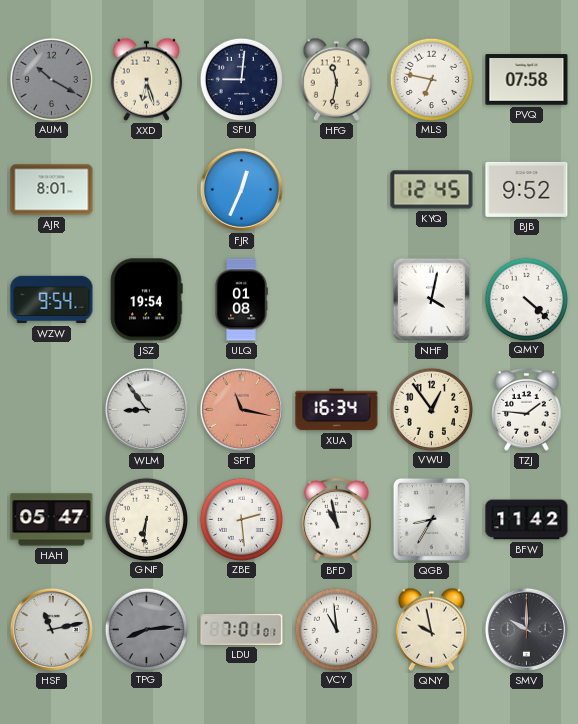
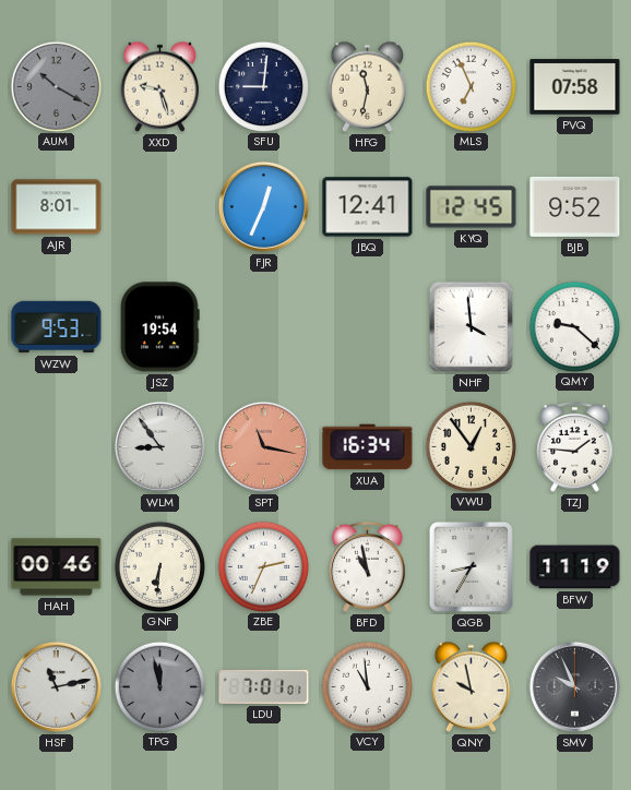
XXD: 6:27 -> 9:27
MLS: 6:47 -> 6:56
JBQ: none -> 12:41
WZW: 9:54 -> 9:53
ULQ: 01:08 -> none
NHF: 4:02 -> 3:59
QMY: 4:22 -> 9:22
HAH: 05:47 -> 00:46
ZBE: 2:29 -> 2:34
BFW: 11:42 -> 11:19
TPG: 8:14 -> 11:58
SMV: 10:00 -> 9:56
